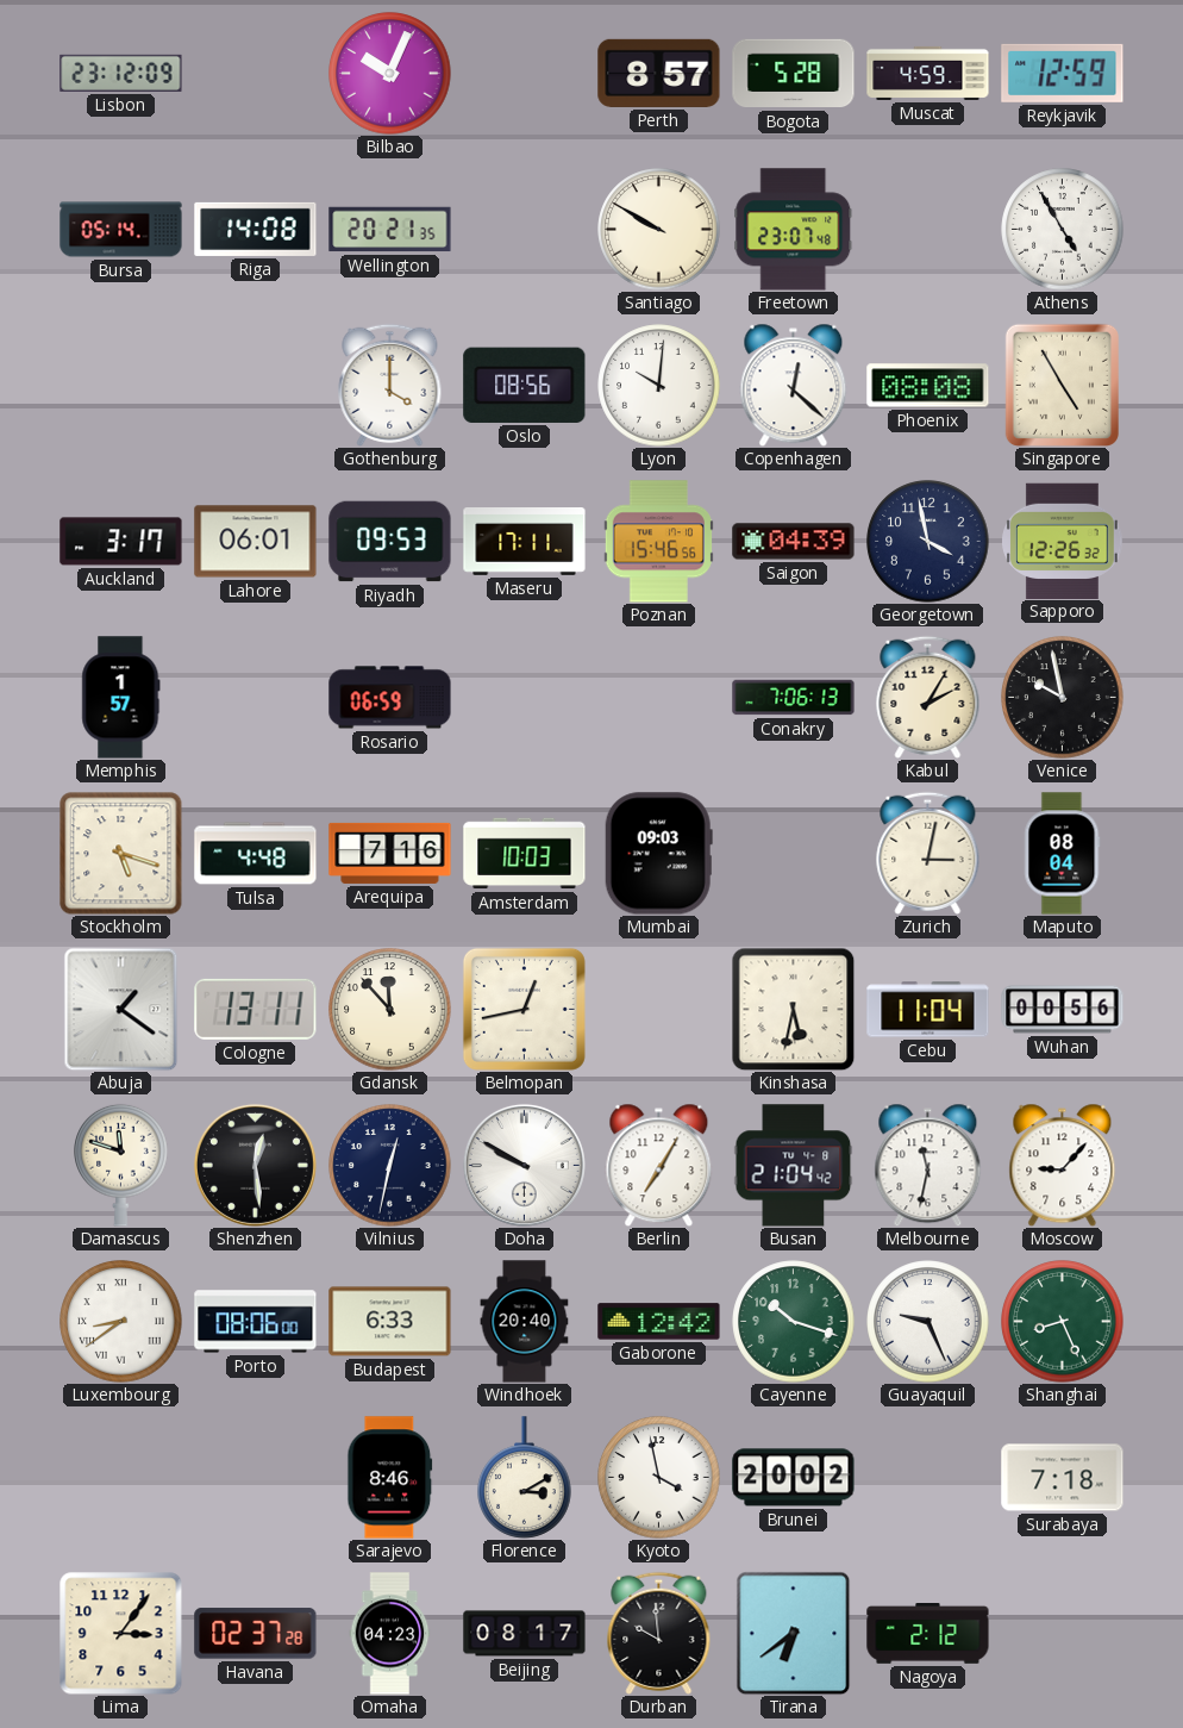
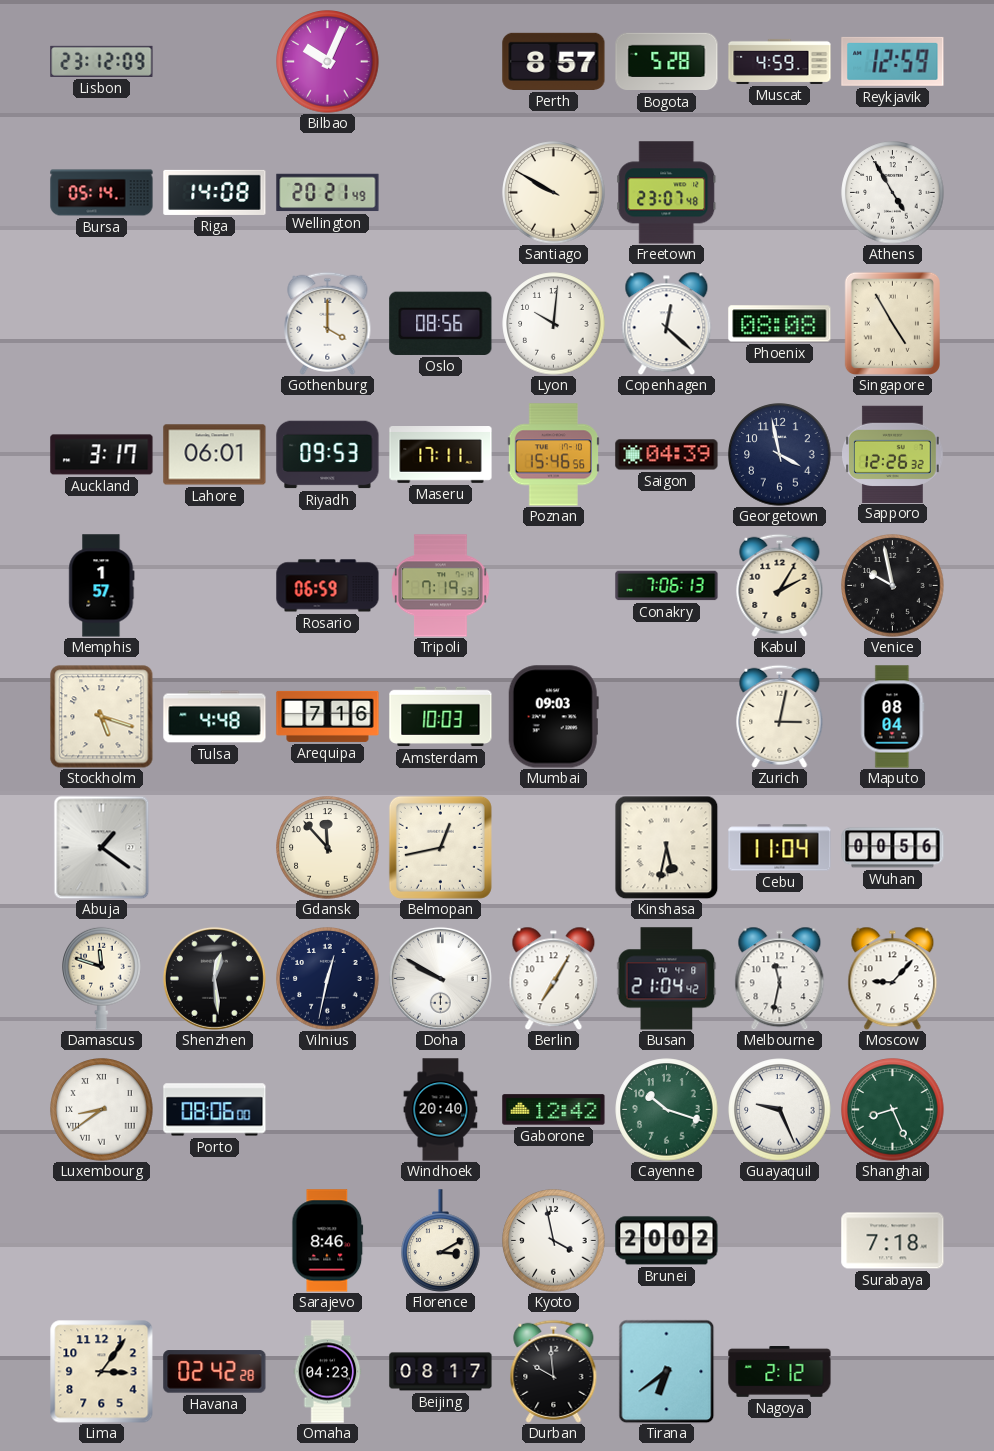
Wellington: 20:21:35 -> 20:21:49
Tripoli: none -> 7:19
Cologne: 13:11 -> none
Budapest: 6:33 -> none
Havana: 02:37 -> 02:42
